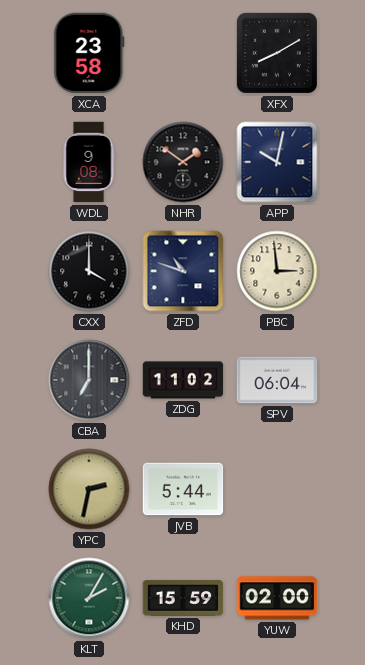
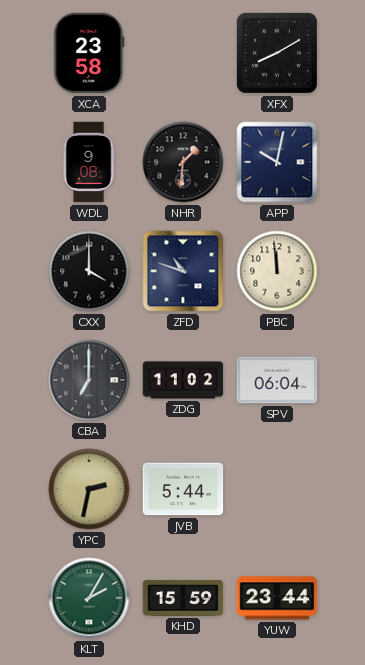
NHR: 1:51 -> 1:31
PBC: 2:59 -> 11:59
YUW: 02:00 -> 23:44
